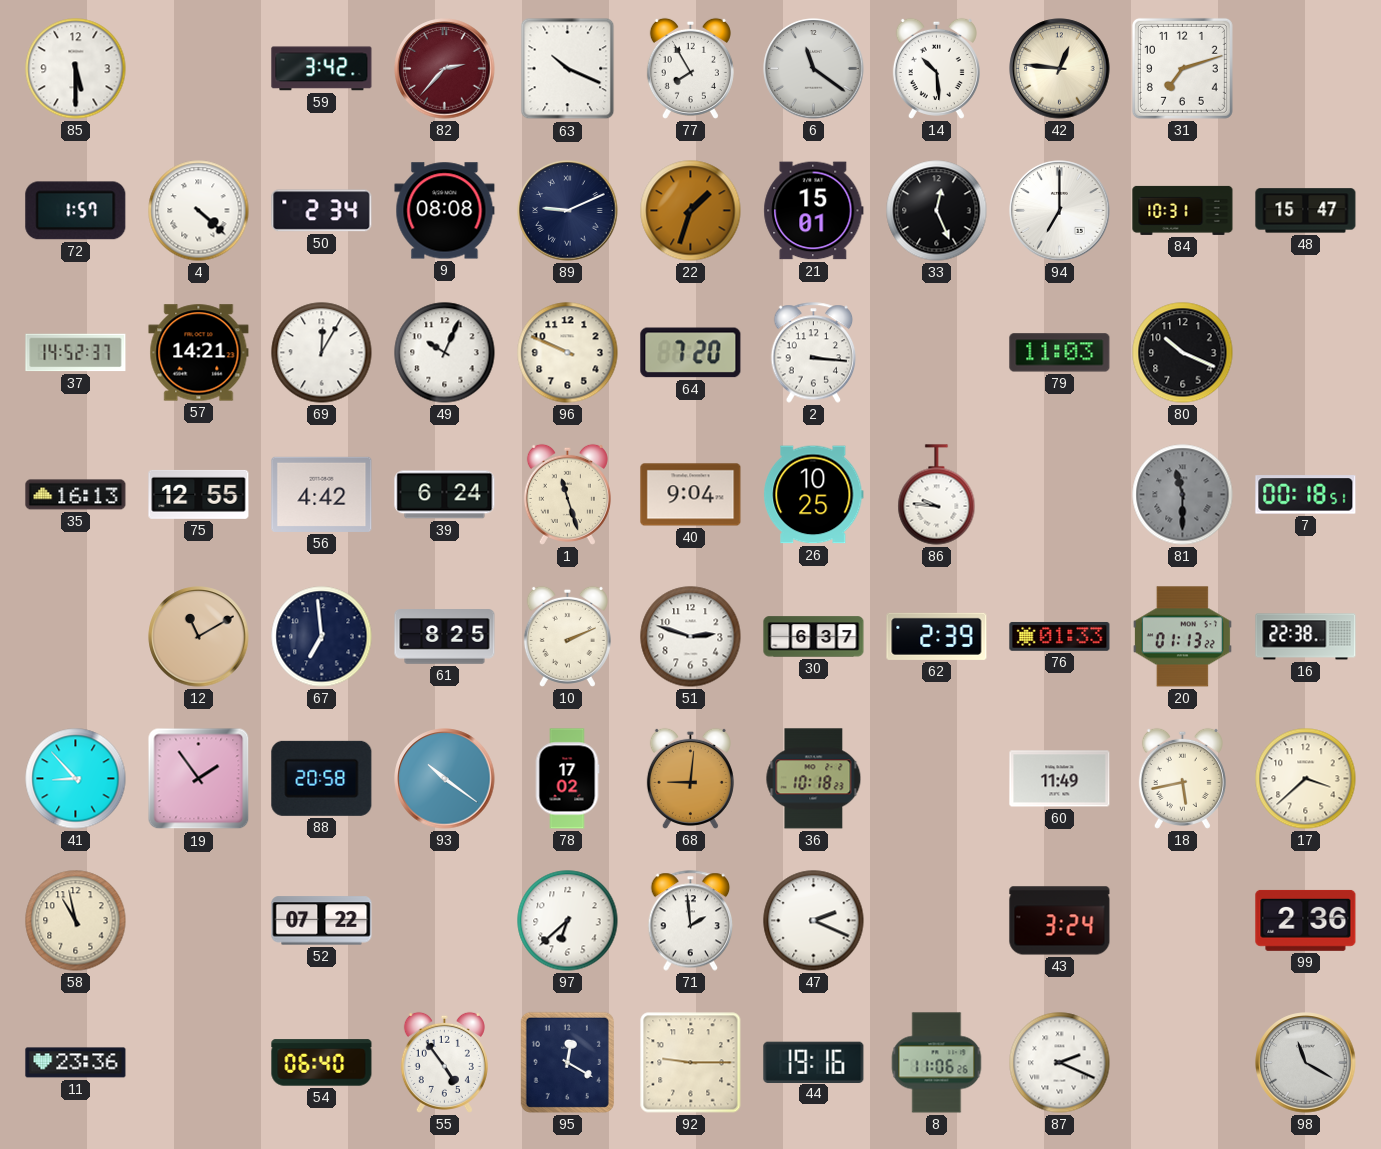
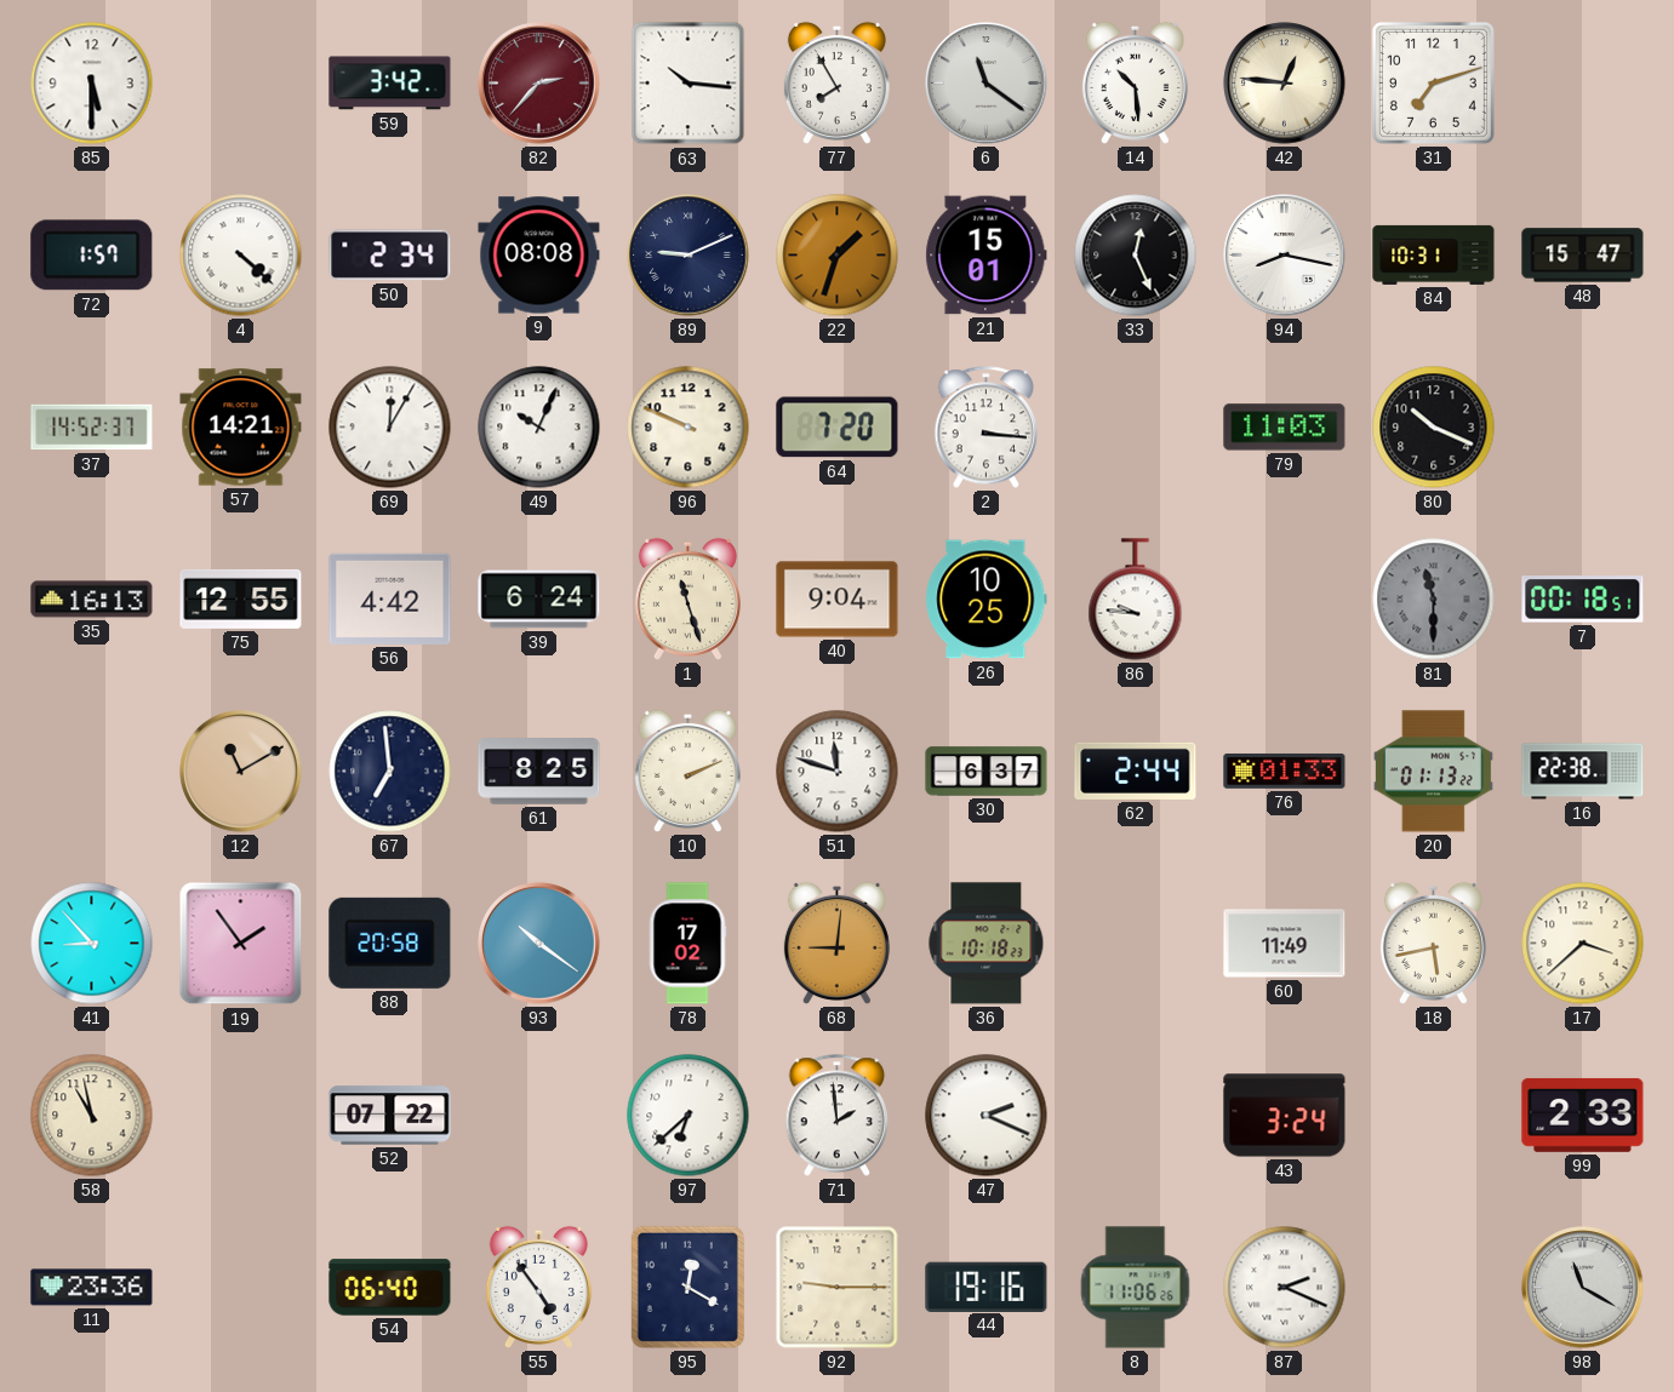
63: 10:19 -> 10:16
94: 7:00 -> 8:17
51: 2:48 -> 11:48
62: 2:39 -> 2:44
99: 2:36 -> 2:33
